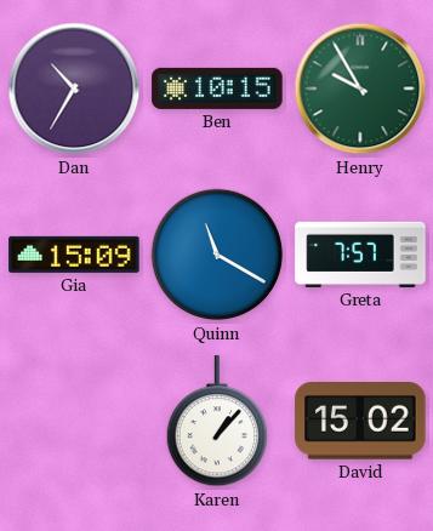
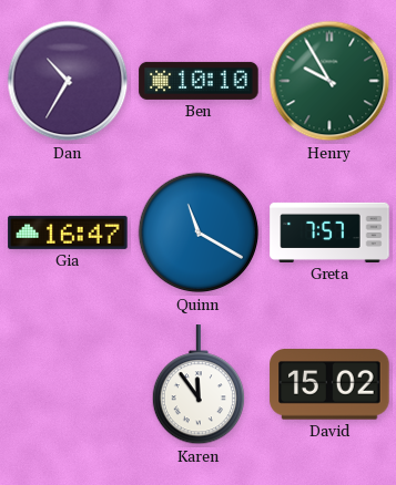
Ben: 10:15 -> 10:10
Gia: 15:09 -> 16:47
Karen: 1:07 -> 11:54
